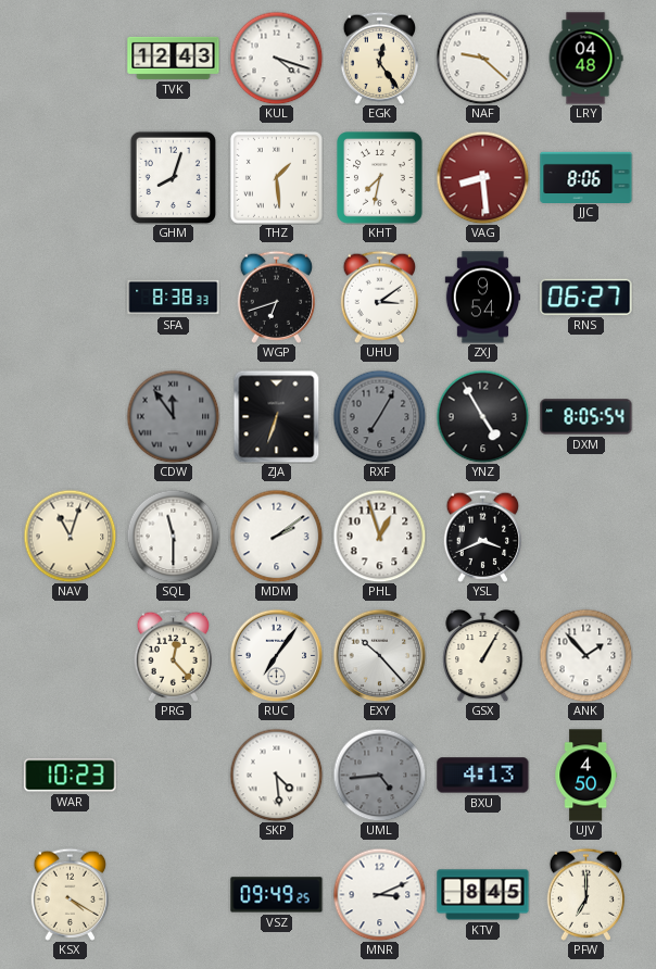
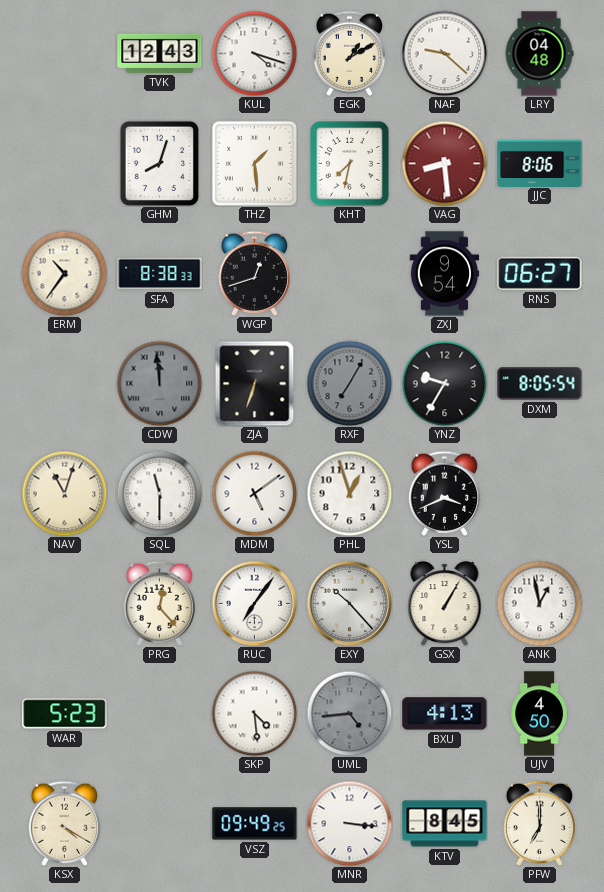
EGK: 12:24 -> 1:10
ERM: none -> 10:36
WGP: 6:42 -> 12:42
UHU: 3:09 -> none
CDW: 11:54 -> 11:59
YNZ: 4:55 -> 9:35
MDM: 2:09 -> 5:09
ANK: 1:53 -> 12:58
WAR: 10:23 -> 5:23
MNR: 3:11 -> 3:16
